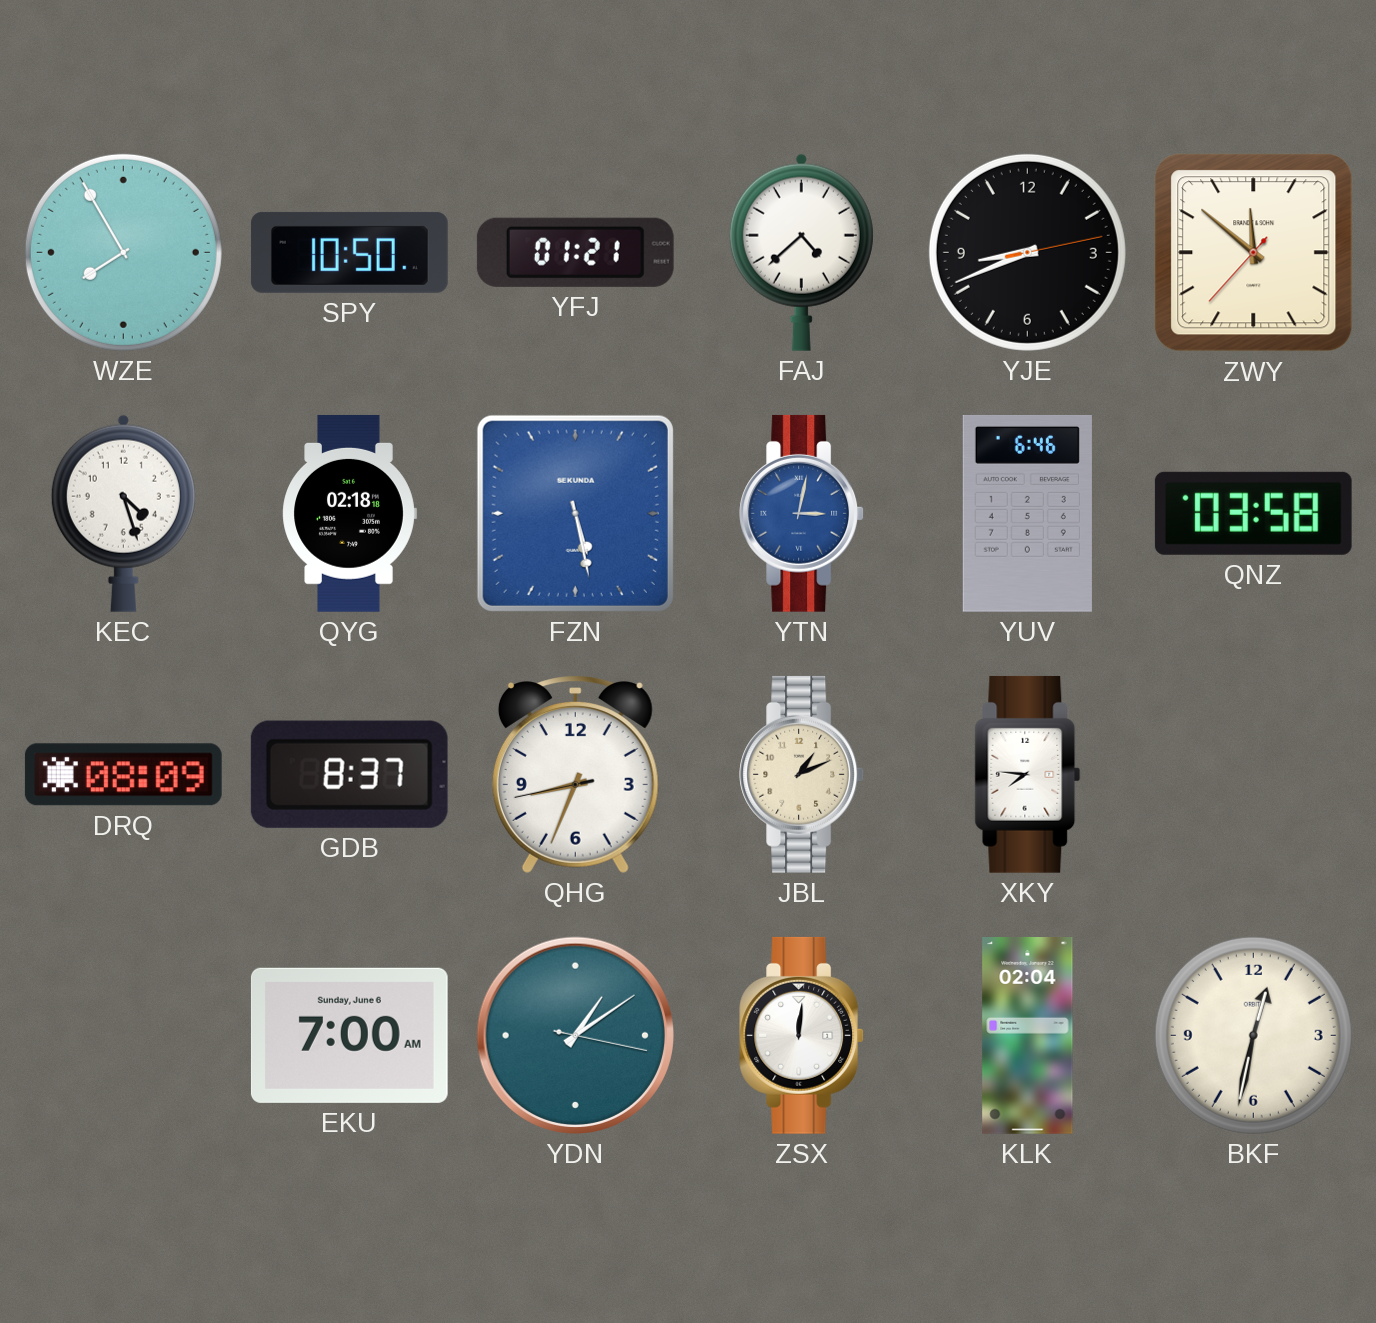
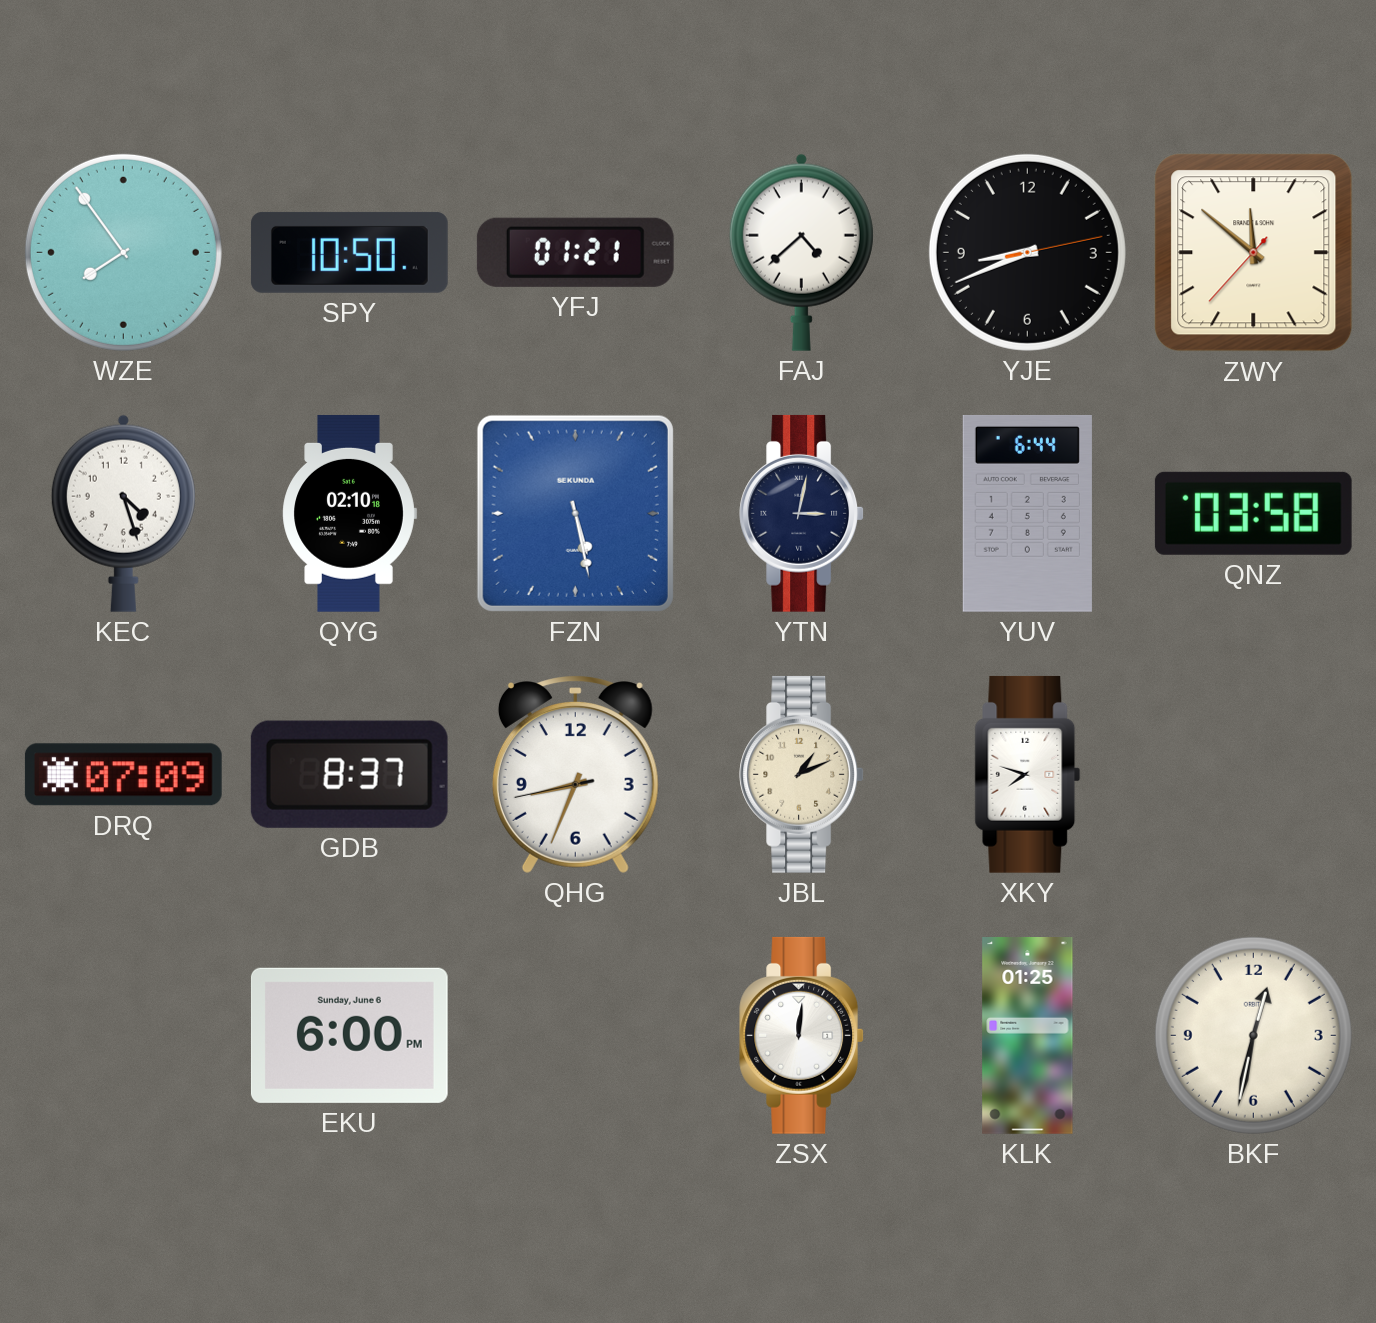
WZE: 7:55 -> 7:54
QYG: 02:18 -> 02:10
YTN dial: blue -> navy
YUV: 6:46 -> 6:44
DRQ: 08:09 -> 07:09
XKY: 7:46 -> 7:48
EKU: 7:00 -> 6:00
YDN: 1:09 -> none
KLK: 02:04 -> 01:25
